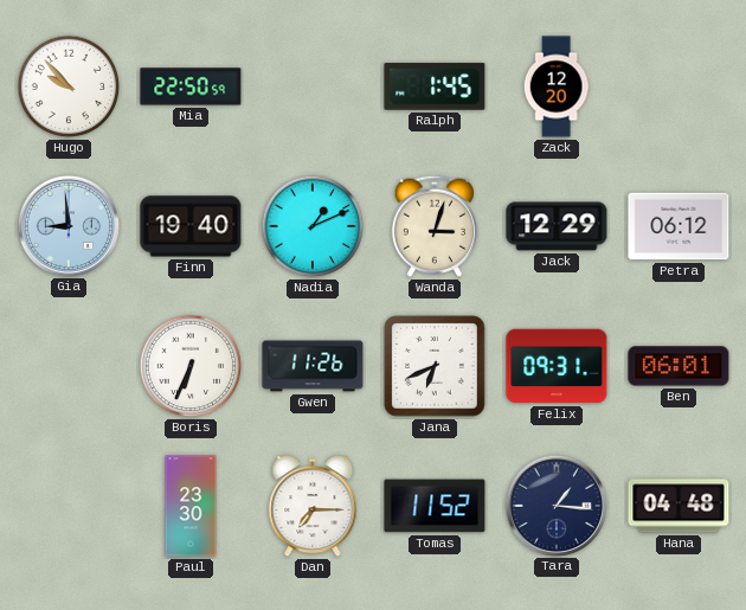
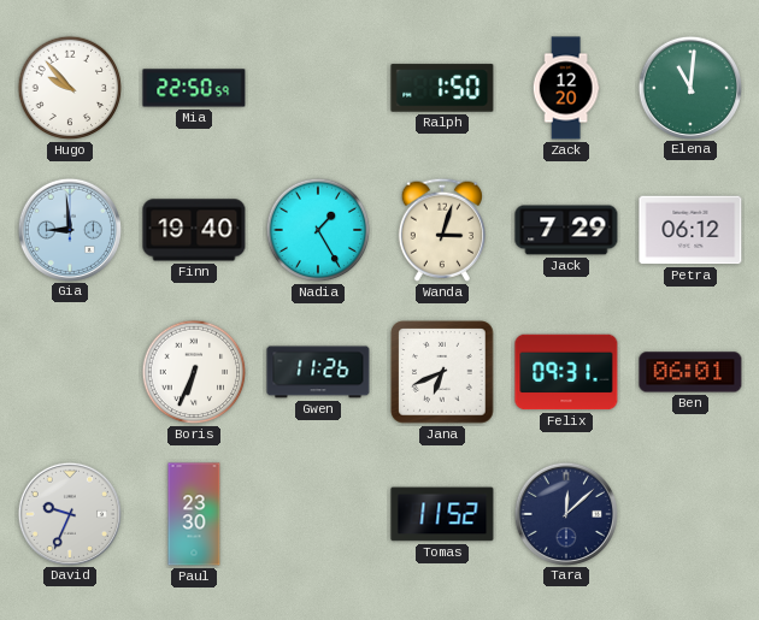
Ralph: 1:45 -> 1:50
Elena: none -> 11:01
Nadia: 1:11 -> 1:25
Jack: 12:29 -> 7:29
David: none -> 9:34
Dan: 7:15 -> none
Tara: 1:16 -> 12:08
Hana: 04:48 -> none
